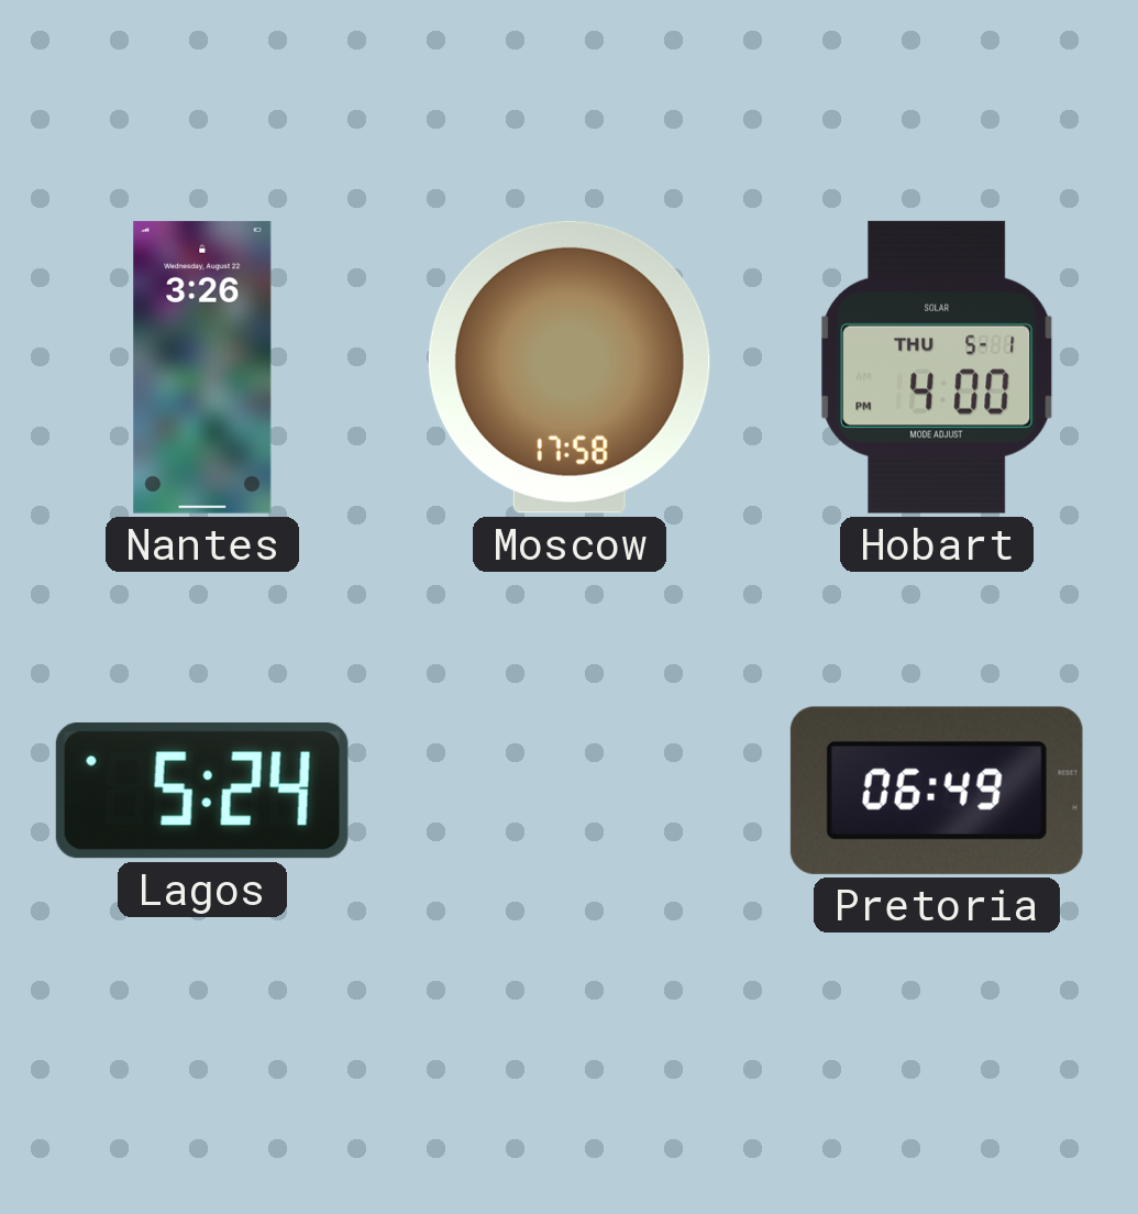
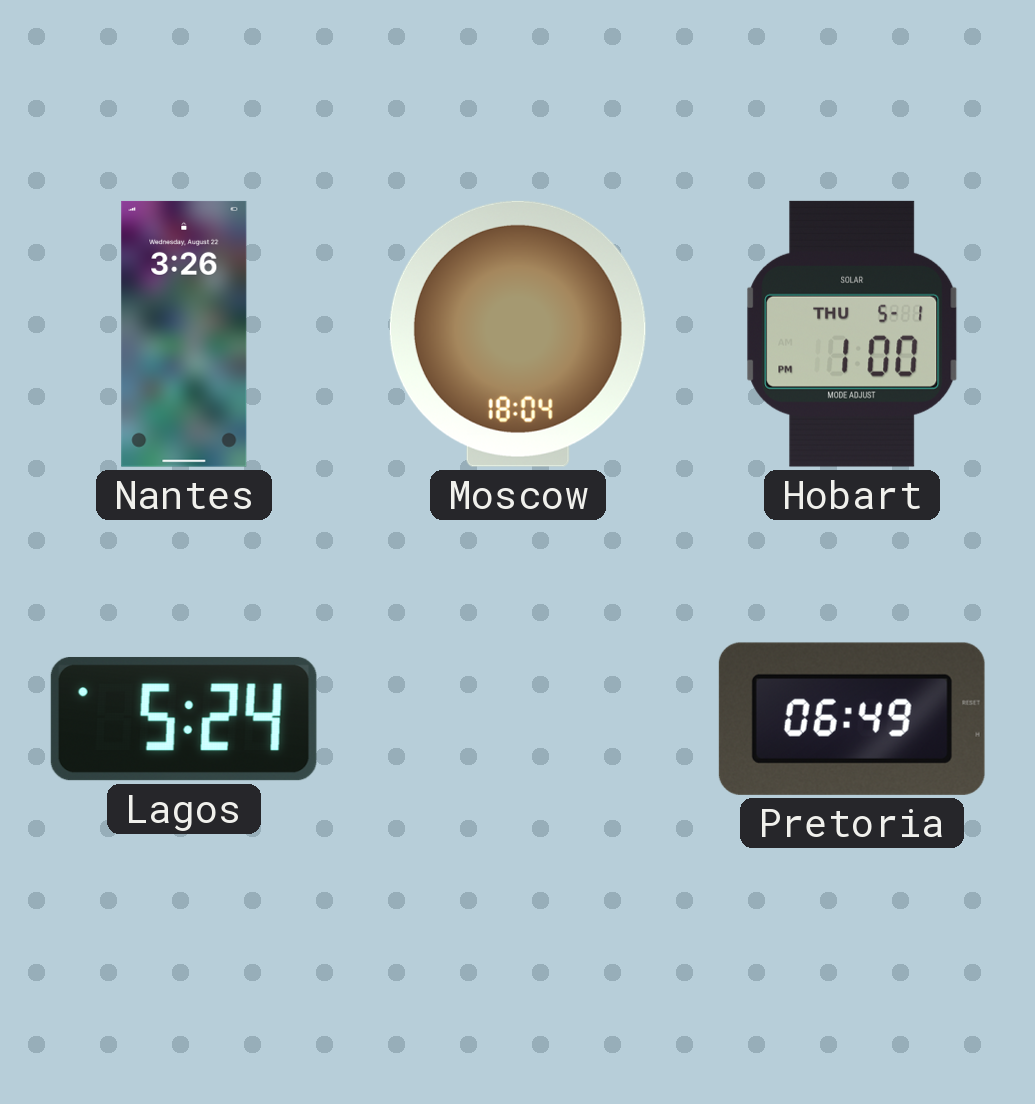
Moscow: 17:58 -> 18:04
Hobart: 4:00 -> 1:00
